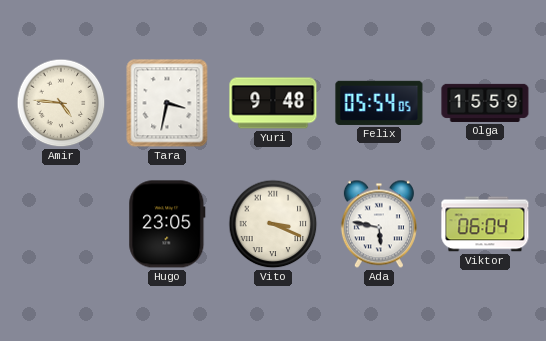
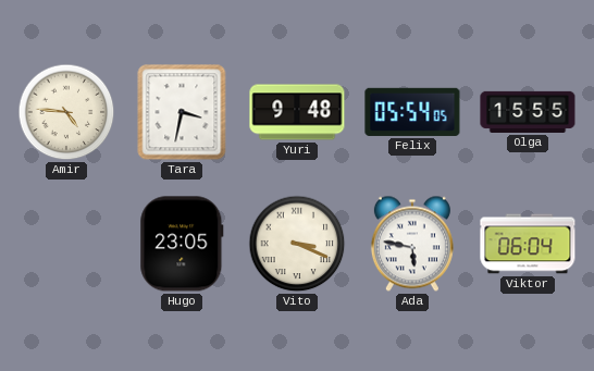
Olga: 15:59 -> 15:55
